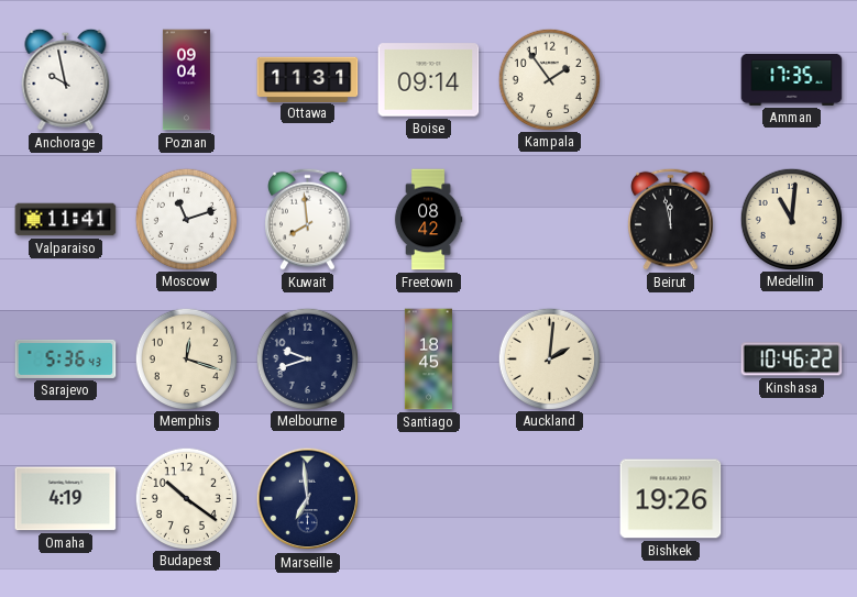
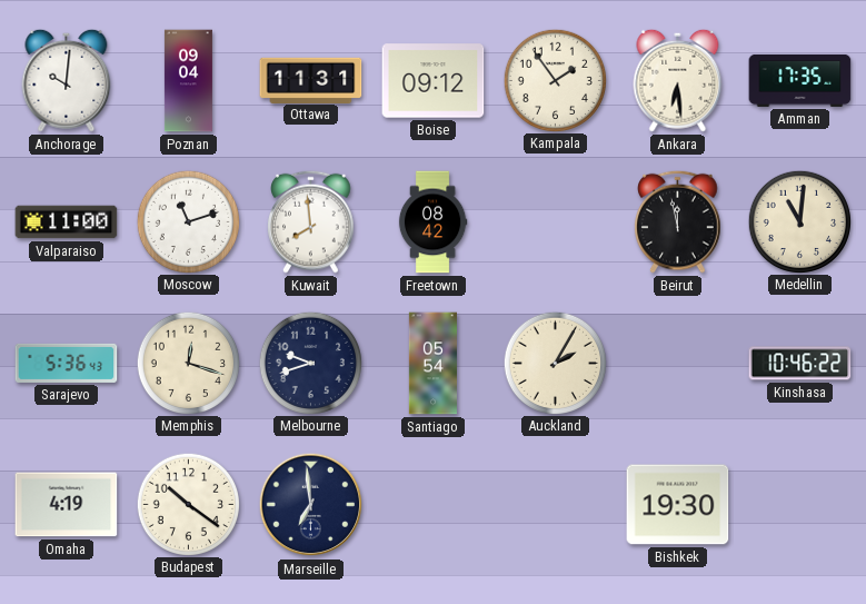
Anchorage: 9:58 -> 10:01
Boise: 09:14 -> 09:12
Ankara: none -> 6:29
Valparaiso: 11:41 -> 11:00
Santiago: 18:45 -> 05:54
Auckland: 2:01 -> 2:05
Bishkek: 19:26 -> 19:30
